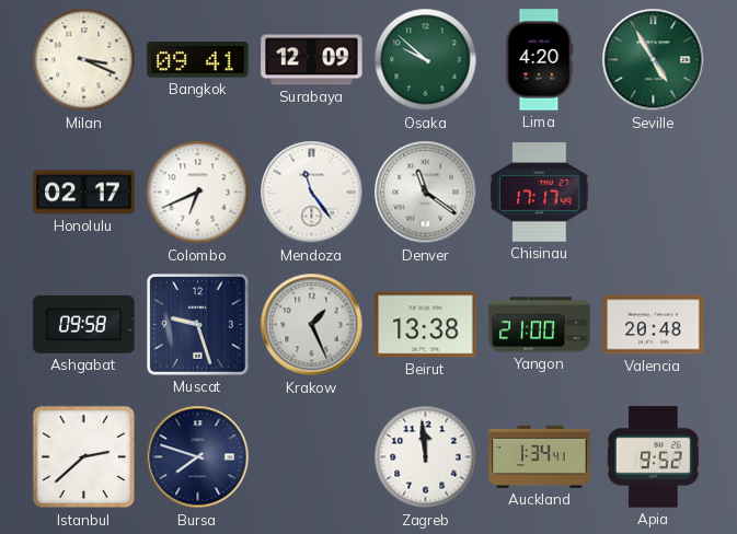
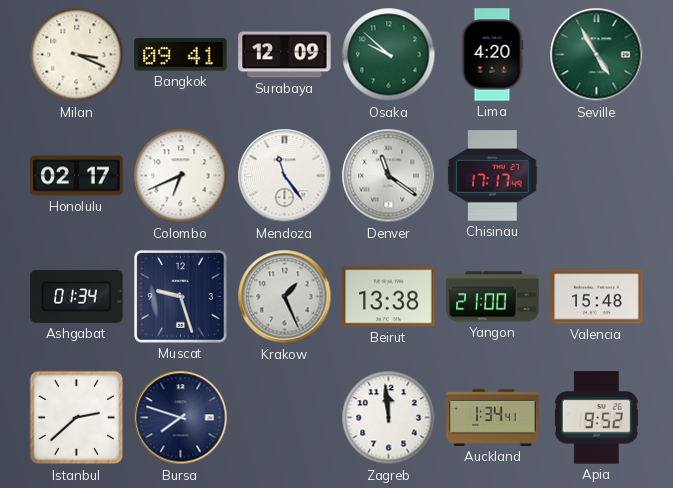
Ashgabat: 09:58 -> 01:34
Valencia: 20:48 -> 15:48
